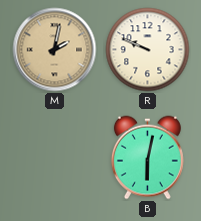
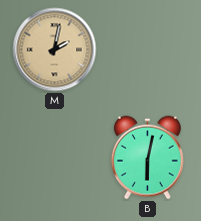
R: 9:49 -> none
